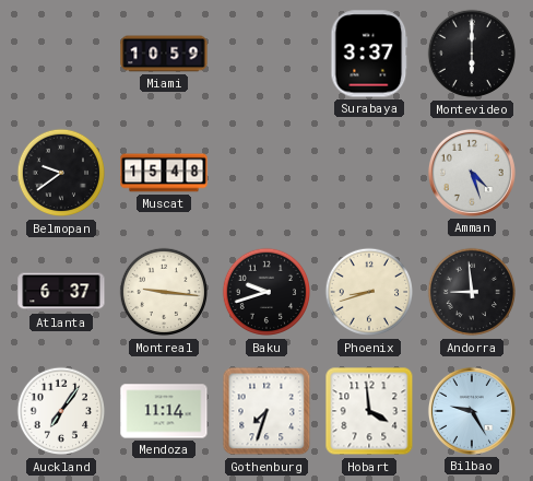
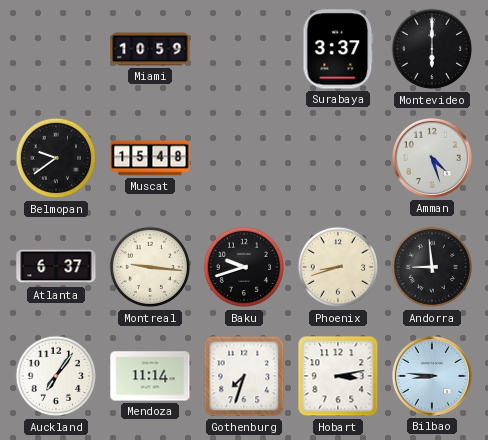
Hobart: 3:59 -> 3:13
Bilbao: 9:25 -> 8:46
